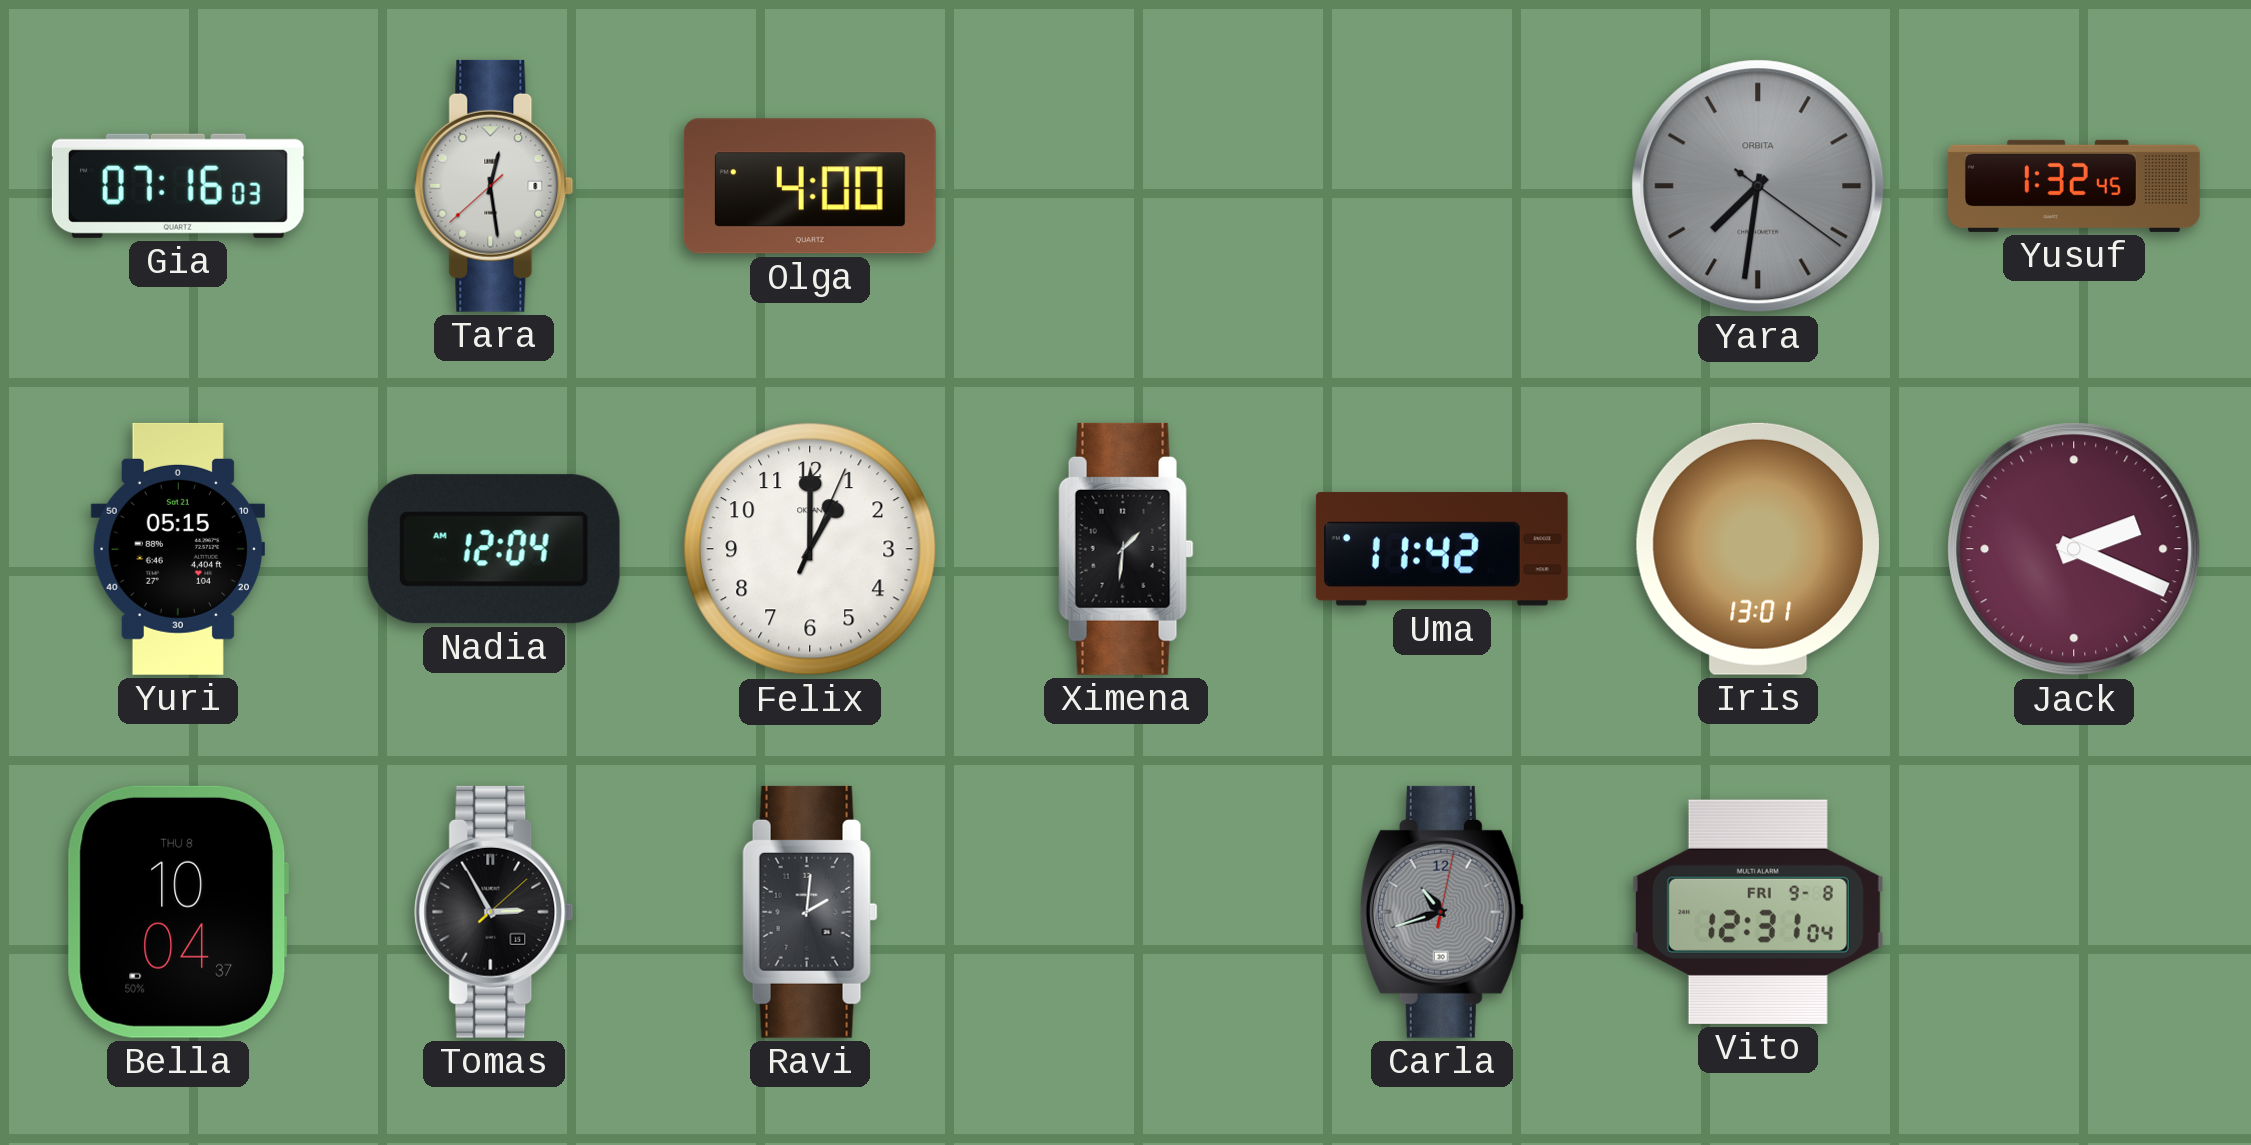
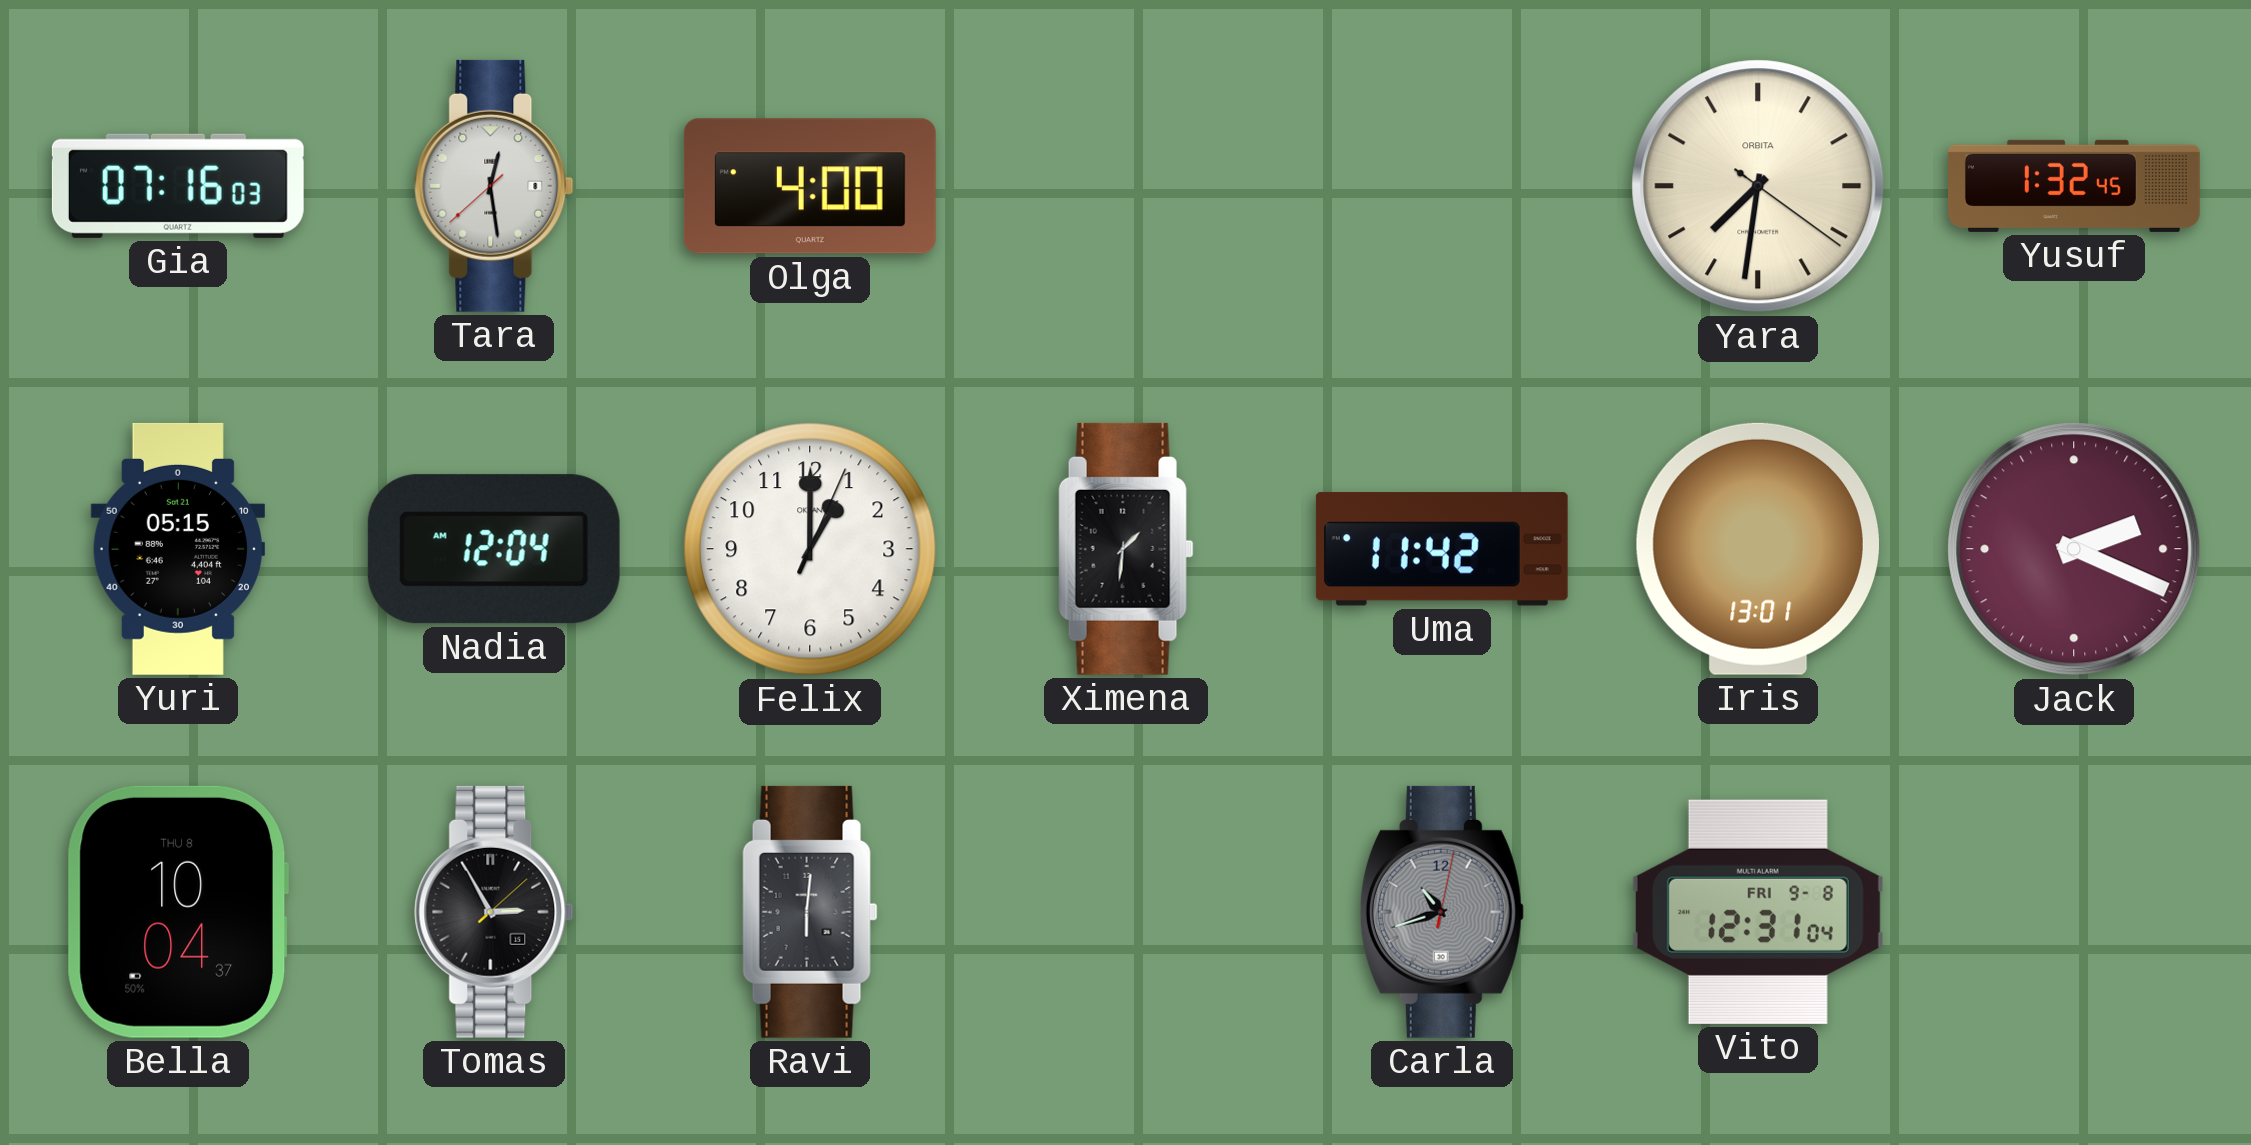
Yara dial: grey -> cream
Ravi: 2:01 -> 6:01
